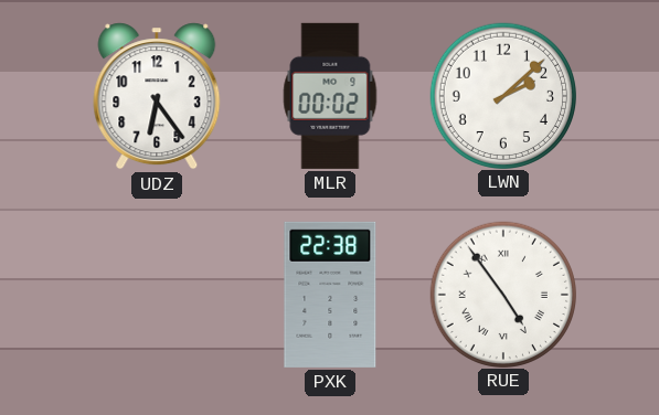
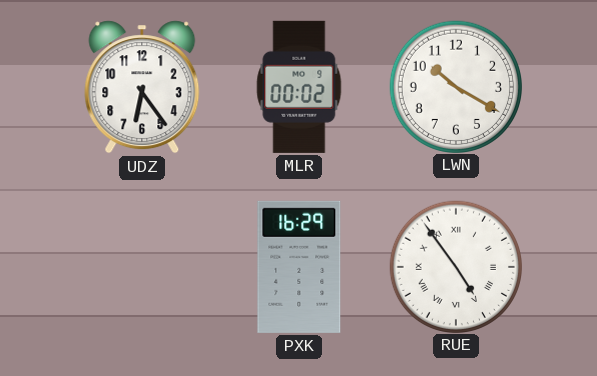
LWN: 2:08 -> 10:20
PXK: 22:38 -> 16:29
